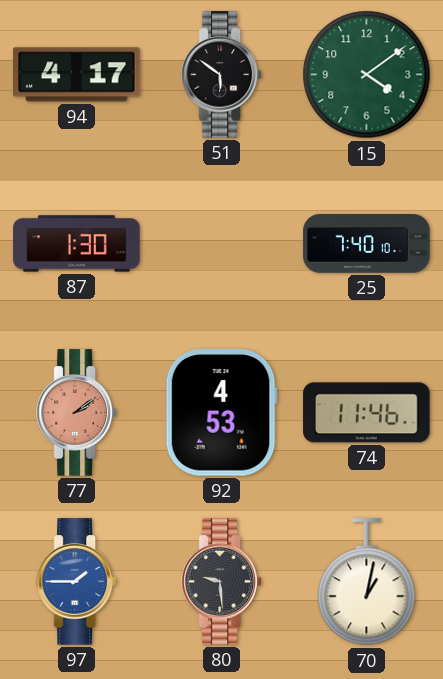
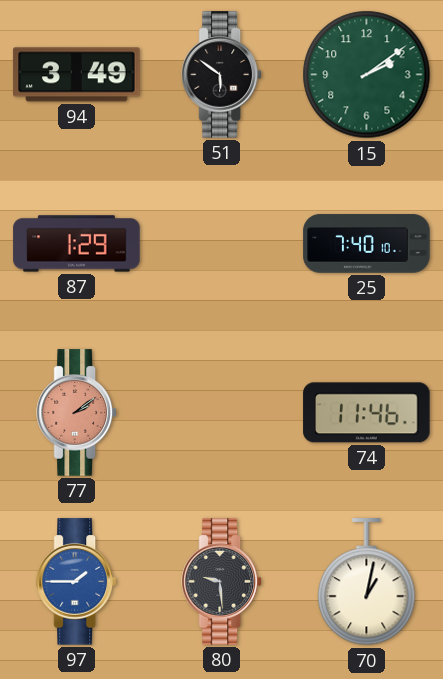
94: 4:17 -> 3:49
15: 4:09 -> 2:09
87: 1:30 -> 1:29
92: 4:53 -> none
